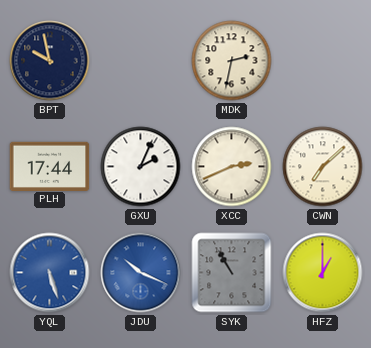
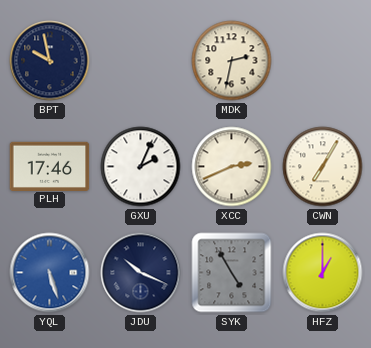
PLH: 17:44 -> 17:46
CWN: 7:08 -> 7:05
JDU dial: blue -> navy
SYK: 10:55 -> 4:55
